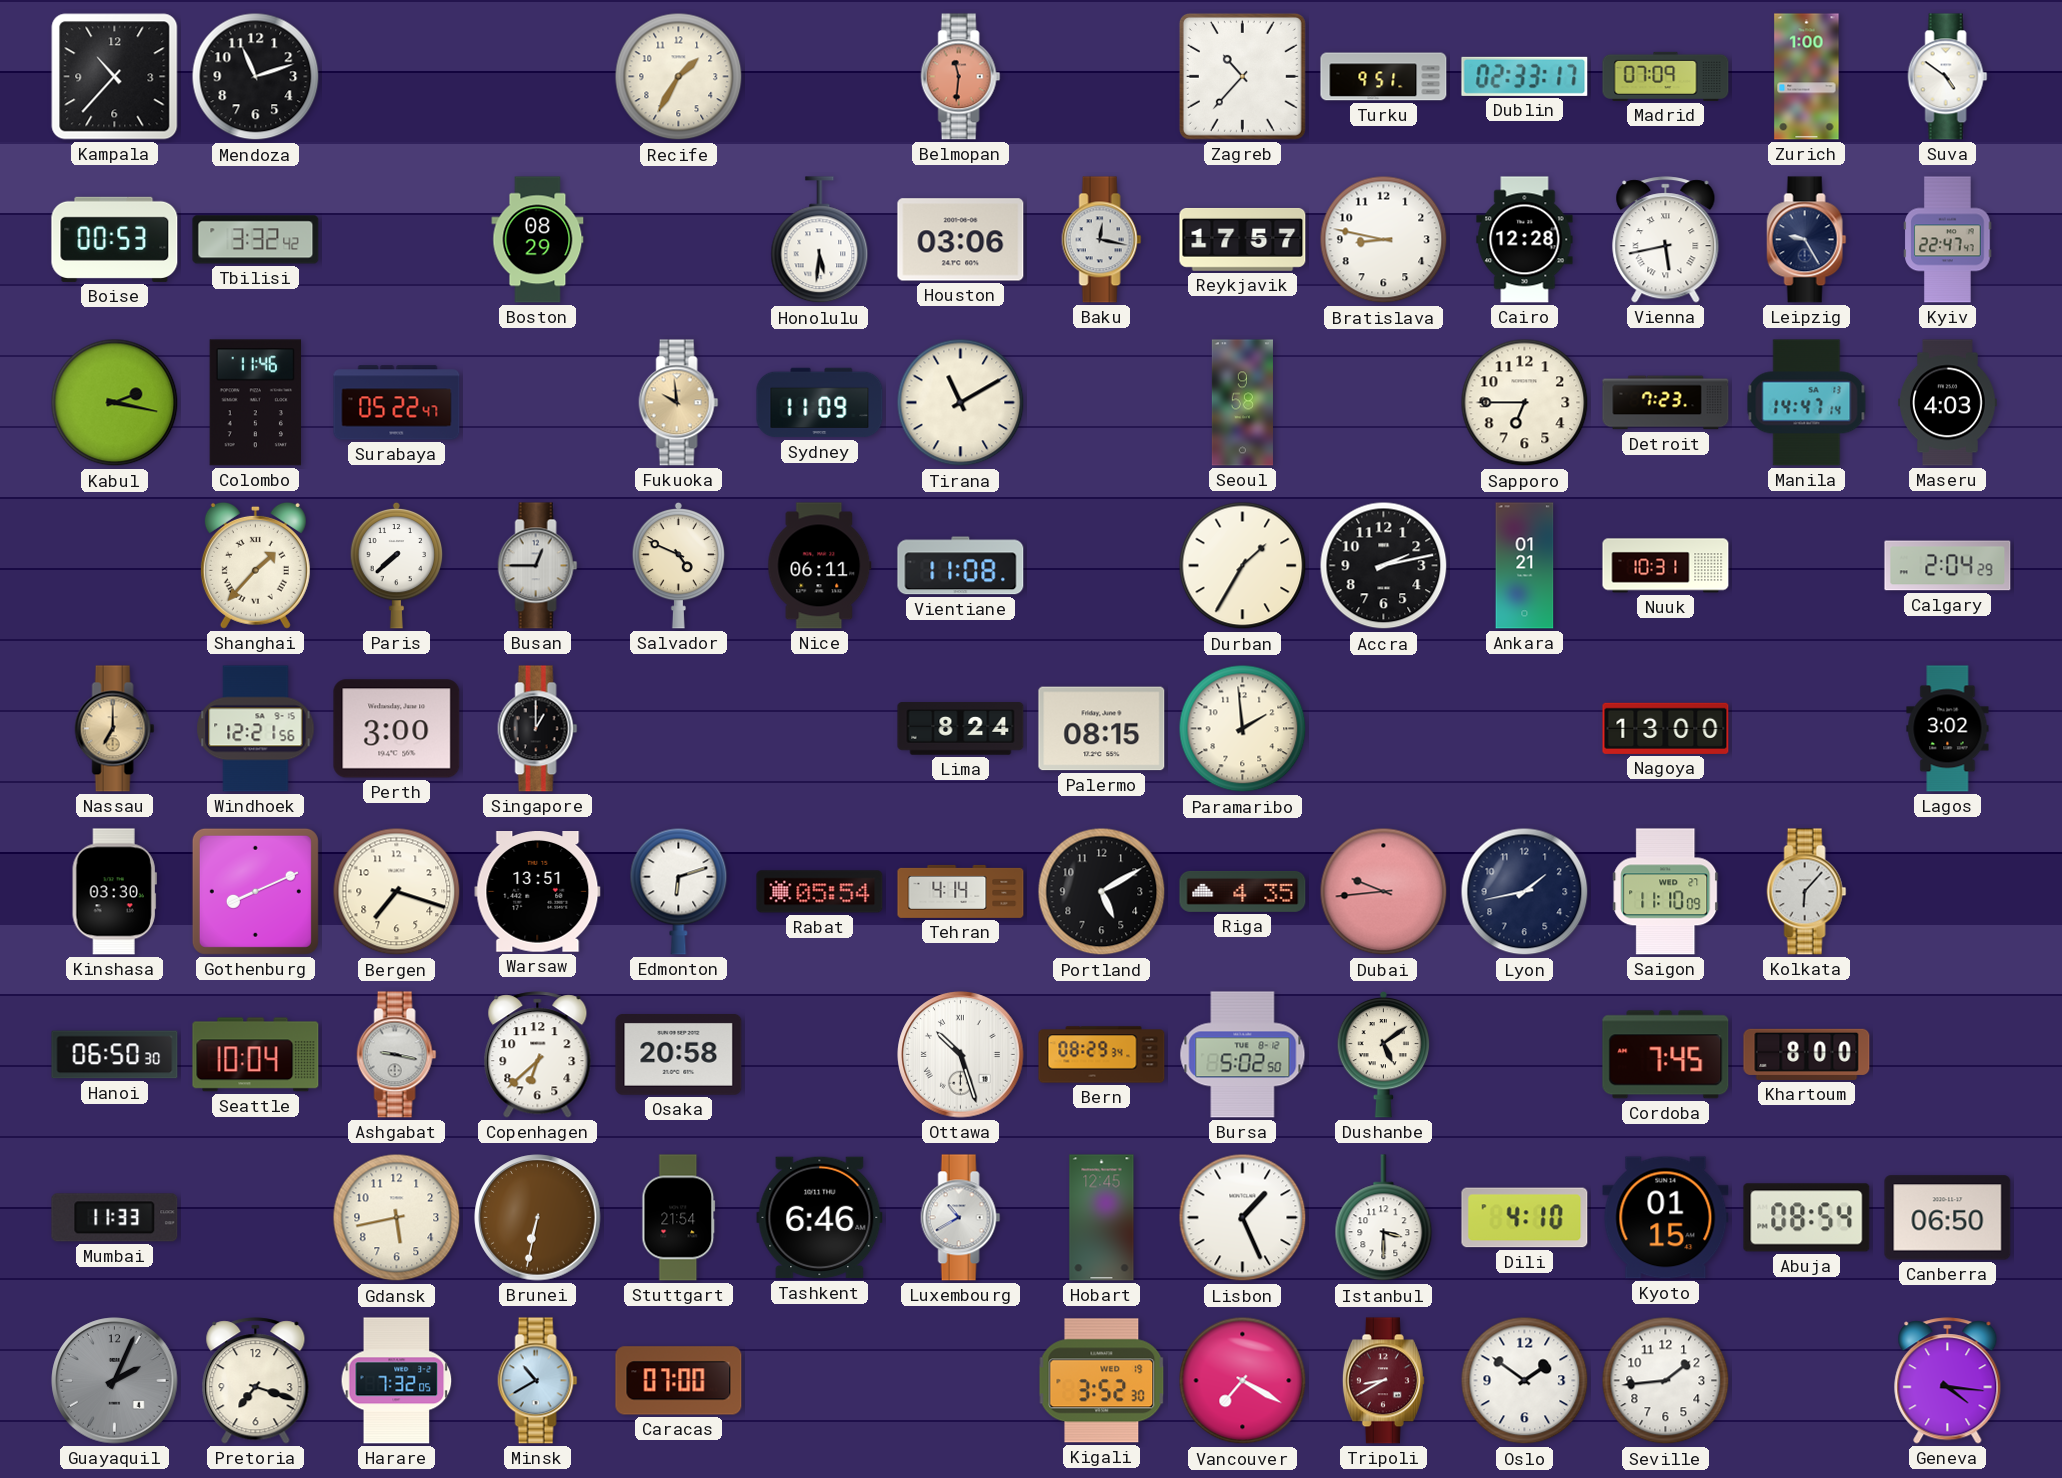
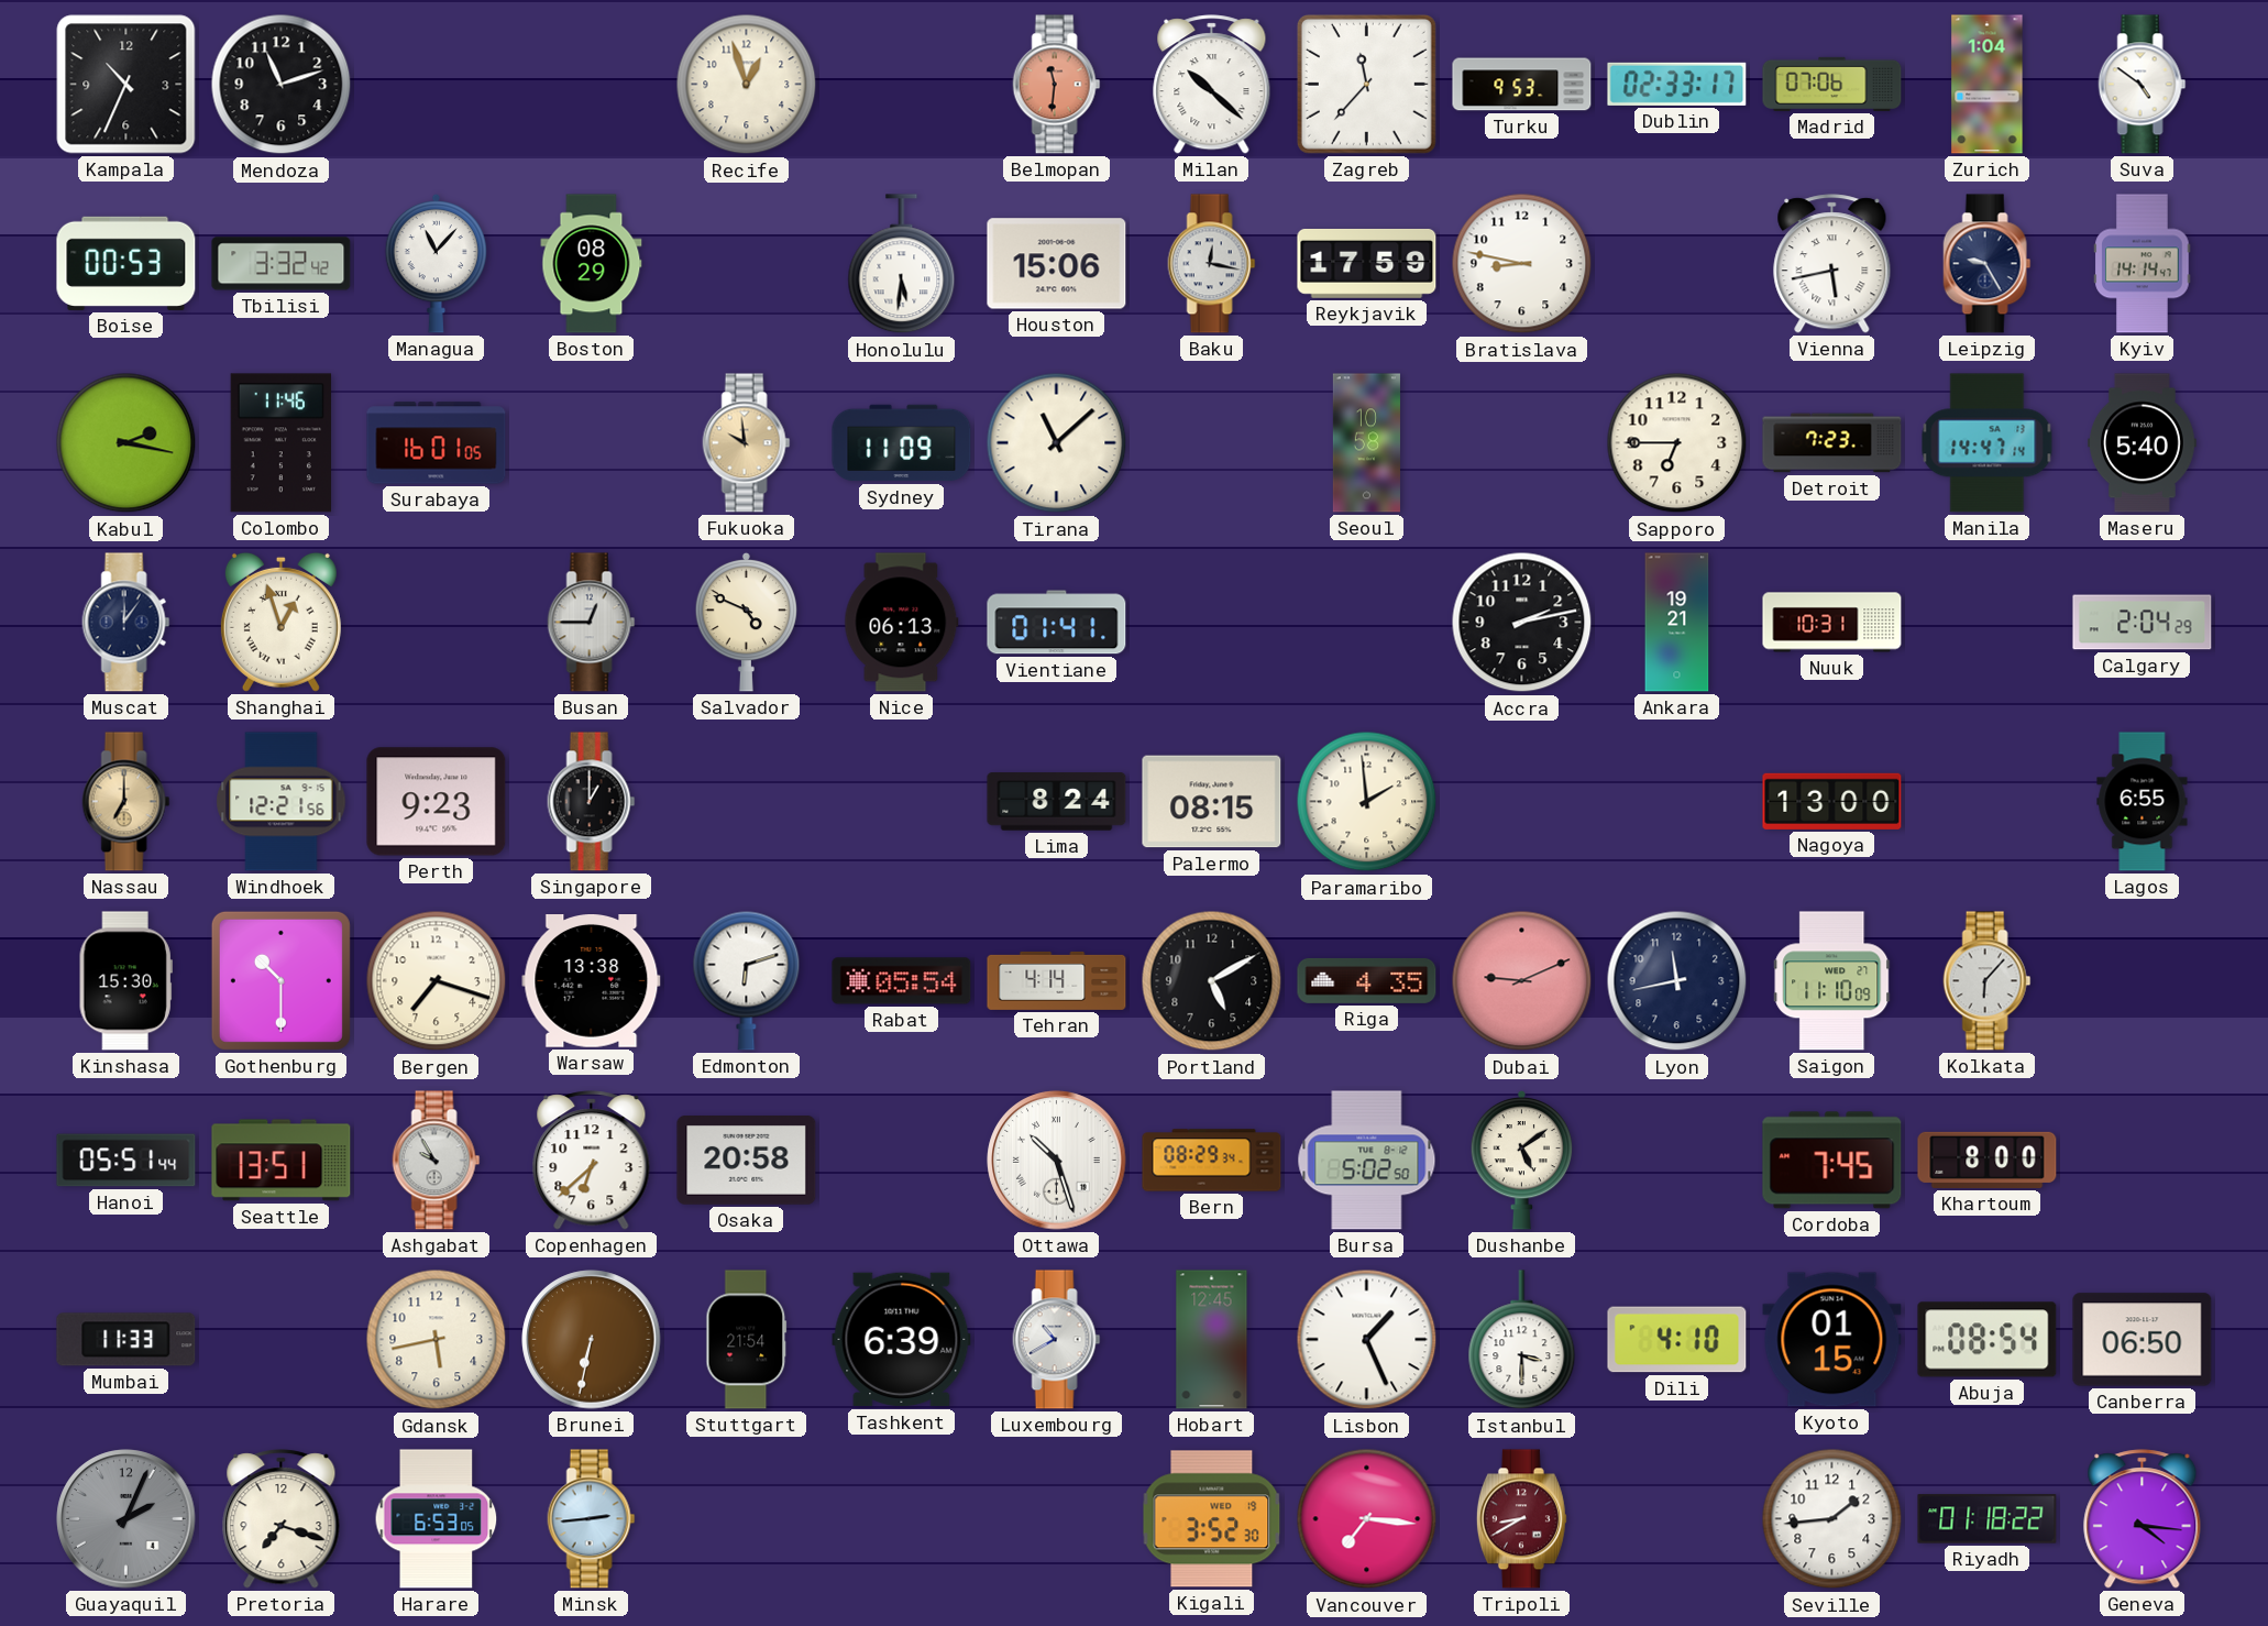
Kampala: 10:37 -> 10:34
Recife: 1:35 -> 12:57
Milan: none -> 10:22
Zagreb: 10:37 -> 11:37
Turku: 9:51 -> 9:53
Madrid: 07:09 -> 07:06
Zurich: 1:00 -> 1:04
Managua: none -> 11:07
Houston: 03:06 -> 15:06
Reykjavik: 17:57 -> 17:59
Cairo: 12:28 -> none
Kyiv: 22:47 -> 14:14
Surabaya: 05:22 -> 16:01
Tirana: 11:10 -> 11:08
Seoul: 9:58 -> 10:58
Maseru: 4:03 -> 5:40
Muscat: none -> 12:06
Shanghai: 1:37 -> 12:57
Paris: 7:38 -> none
Nice: 06:11 -> 06:13
Vientiane: 11:08 -> 01:41
Durban: 1:35 -> none
Ankara: 01:21 -> 19:21
Perth: 3:00 -> 9:23
Lagos: 3:02 -> 6:55
Kinshasa: 03:30 -> 15:30
Gothenburg: 8:11 -> 10:30
Warsaw: 13:51 -> 13:38
Dubai: 9:44 -> 9:11
Lyon: 1:43 -> 11:43
Hanoi: 06:50 -> 05:51
Seattle: 10:04 -> 13:51
Ashgabat: 9:17 -> 9:55
Tashkent: 6:46 -> 6:39
Harare: 7:32 -> 6:53
Minsk: 10:40 -> 2:44
Caracas: 07:00 -> none
Vancouver: 7:20 -> 7:16
Oslo: 1:51 -> none
Riyadh: none -> 01:18
